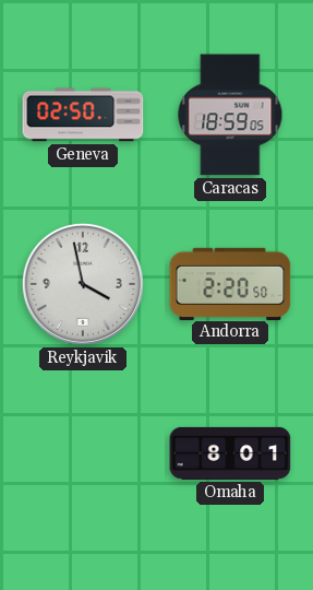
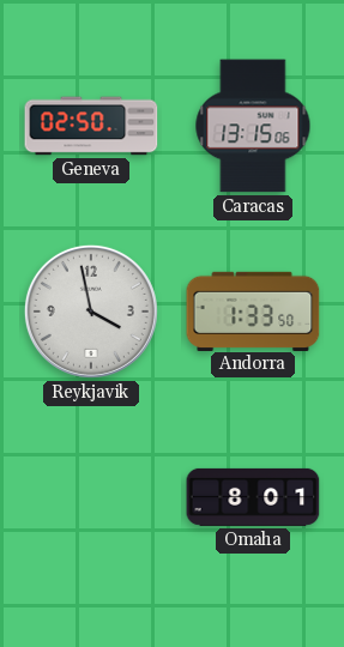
Caracas: 18:59 -> 13:15
Andorra: 2:20 -> 1:33
